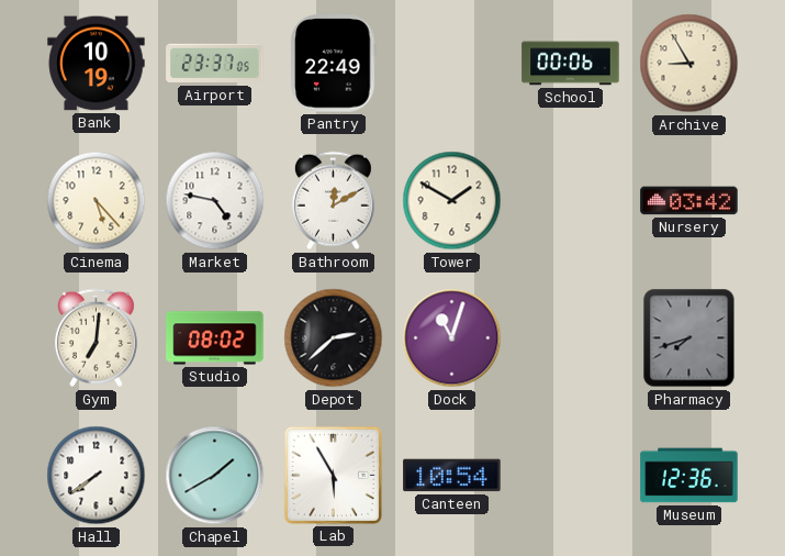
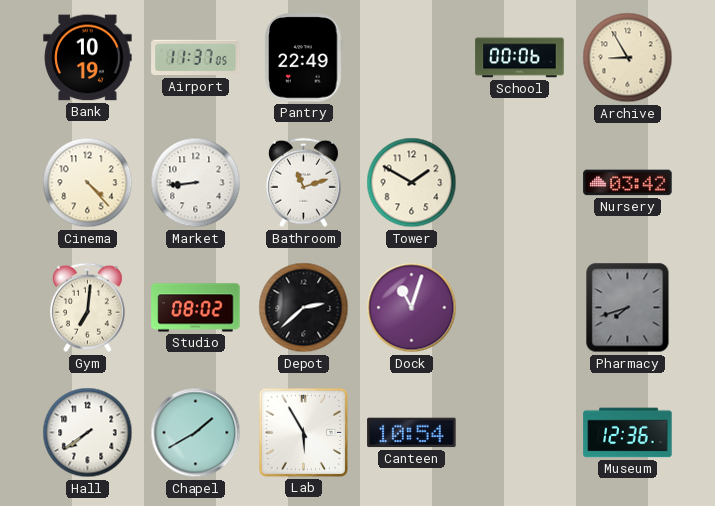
Airport: 23:37 -> 11:37
Cinema: 5:23 -> 4:23
Market: 4:47 -> 8:44
Bathroom: 12:10 -> 11:12
